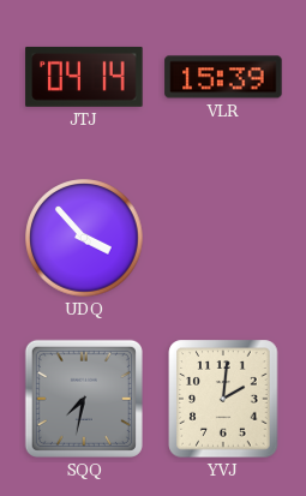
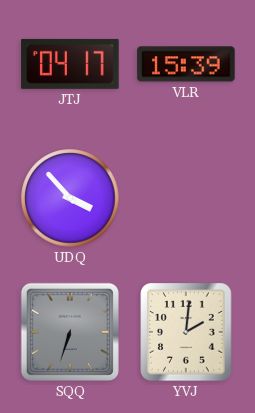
JTJ: 04:14 -> 04:17
SQQ: 7:32 -> 6:33
